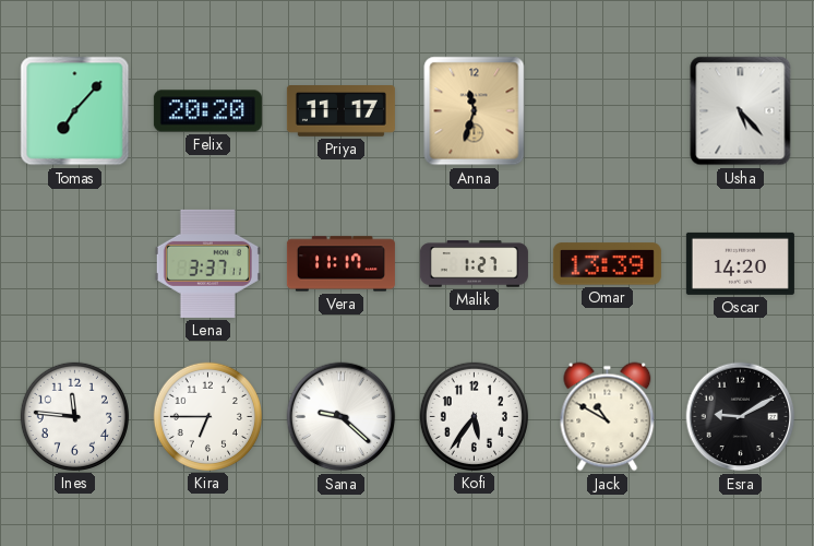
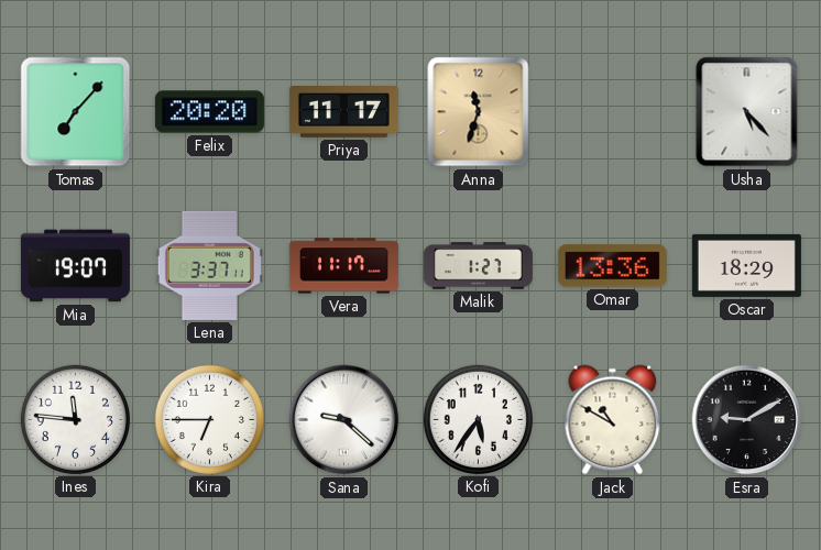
Mia: none -> 19:07
Omar: 13:39 -> 13:36
Oscar: 14:20 -> 18:29
